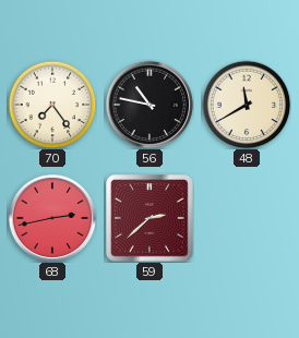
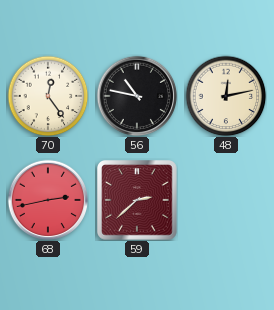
70: 7:24 -> 12:24
48: 11:40 -> 12:13
